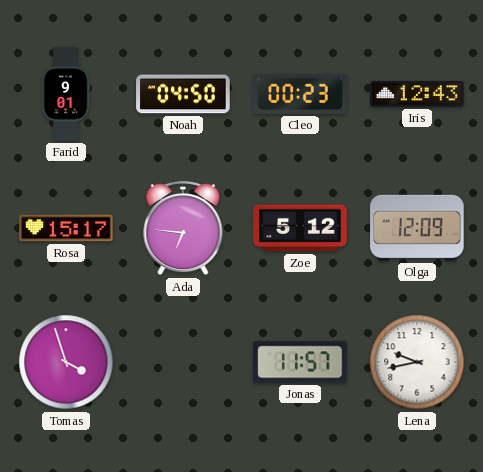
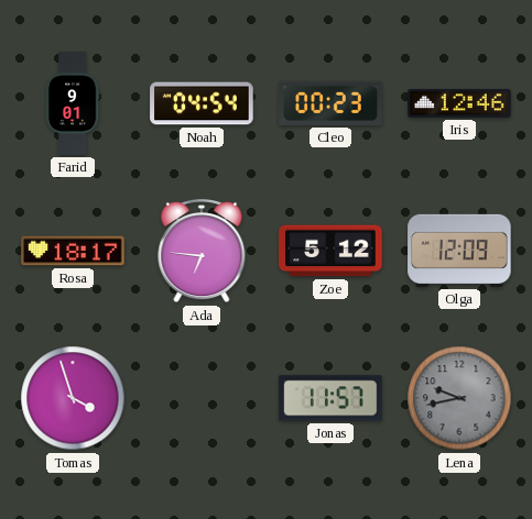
Noah: 04:50 -> 04:54
Iris: 12:43 -> 12:46
Rosa: 15:17 -> 18:17
Lena dial: white -> grey
